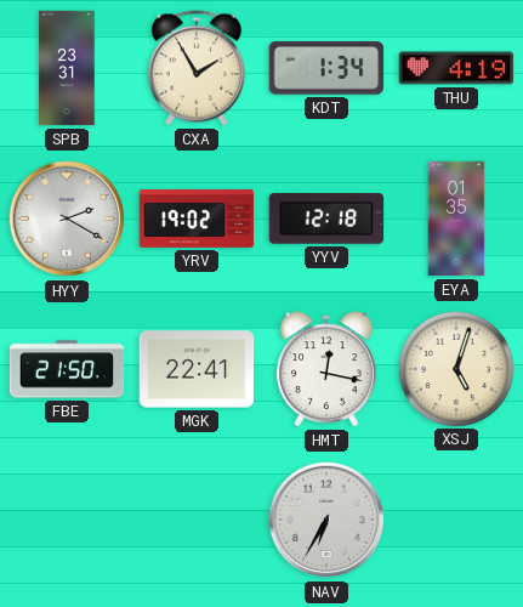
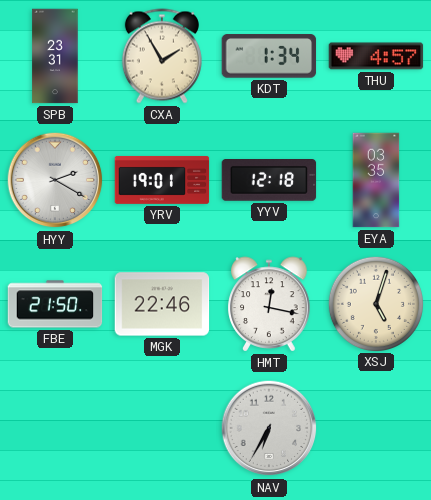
THU: 4:19 -> 4:57
YRV: 19:02 -> 19:01
EYA: 01:35 -> 03:35
MGK: 22:41 -> 22:46
